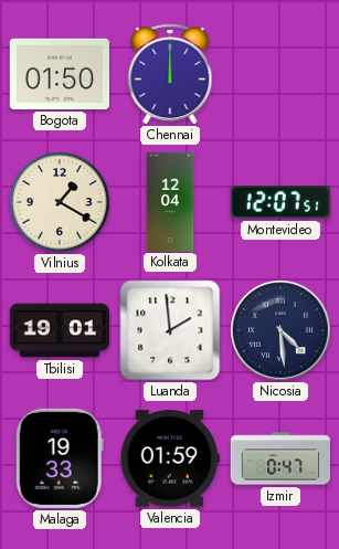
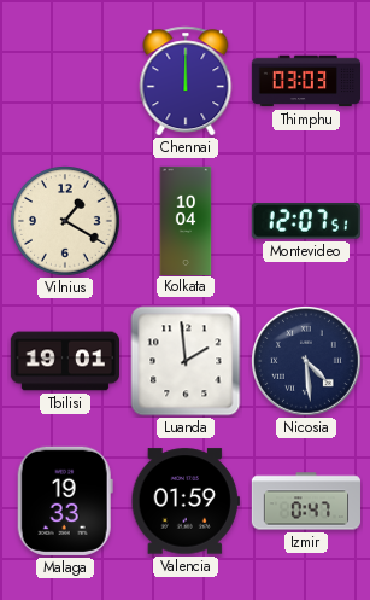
Bogota: 01:50 -> none
Thimphu: none -> 03:03
Kolkata: 12:04 -> 10:04
